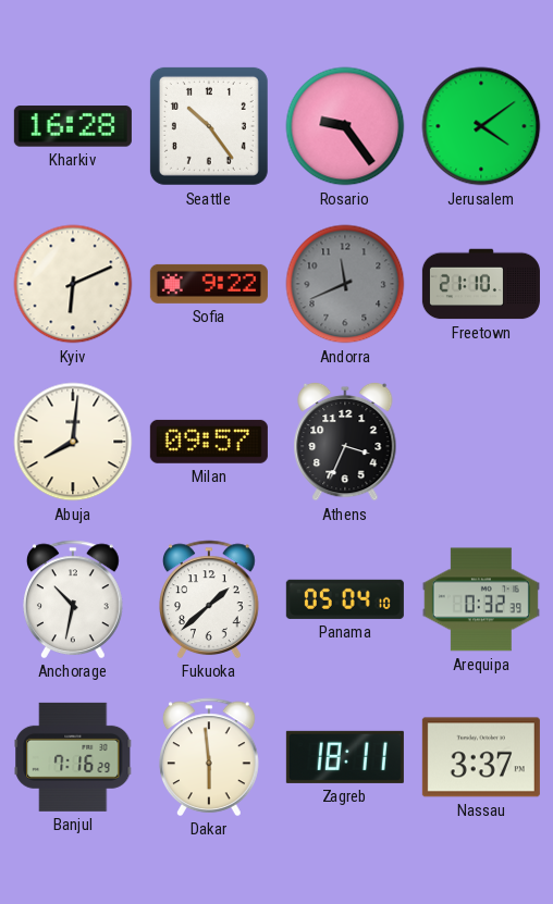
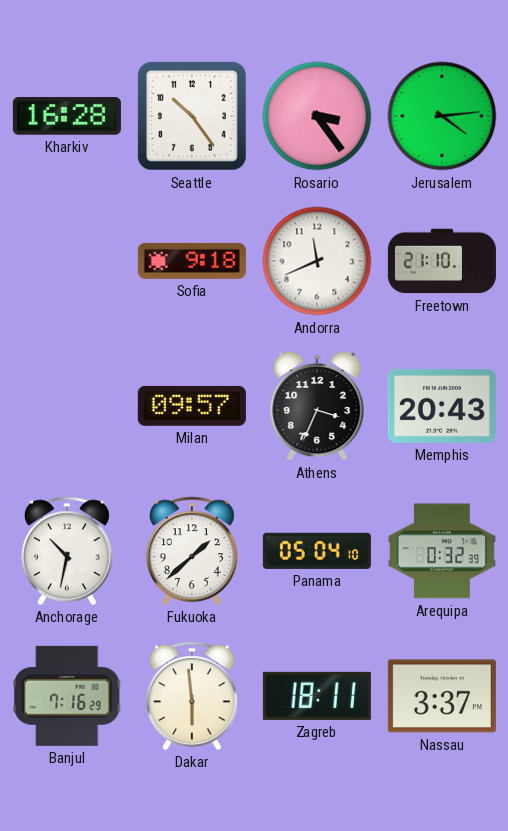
Rosario: 9:24 -> 3:24
Jerusalem: 4:09 -> 4:14
Kyiv: 6:11 -> none
Sofia: 9:22 -> 9:18
Andorra dial: grey -> white
Abuja: 8:01 -> none
Memphis: none -> 20:43
